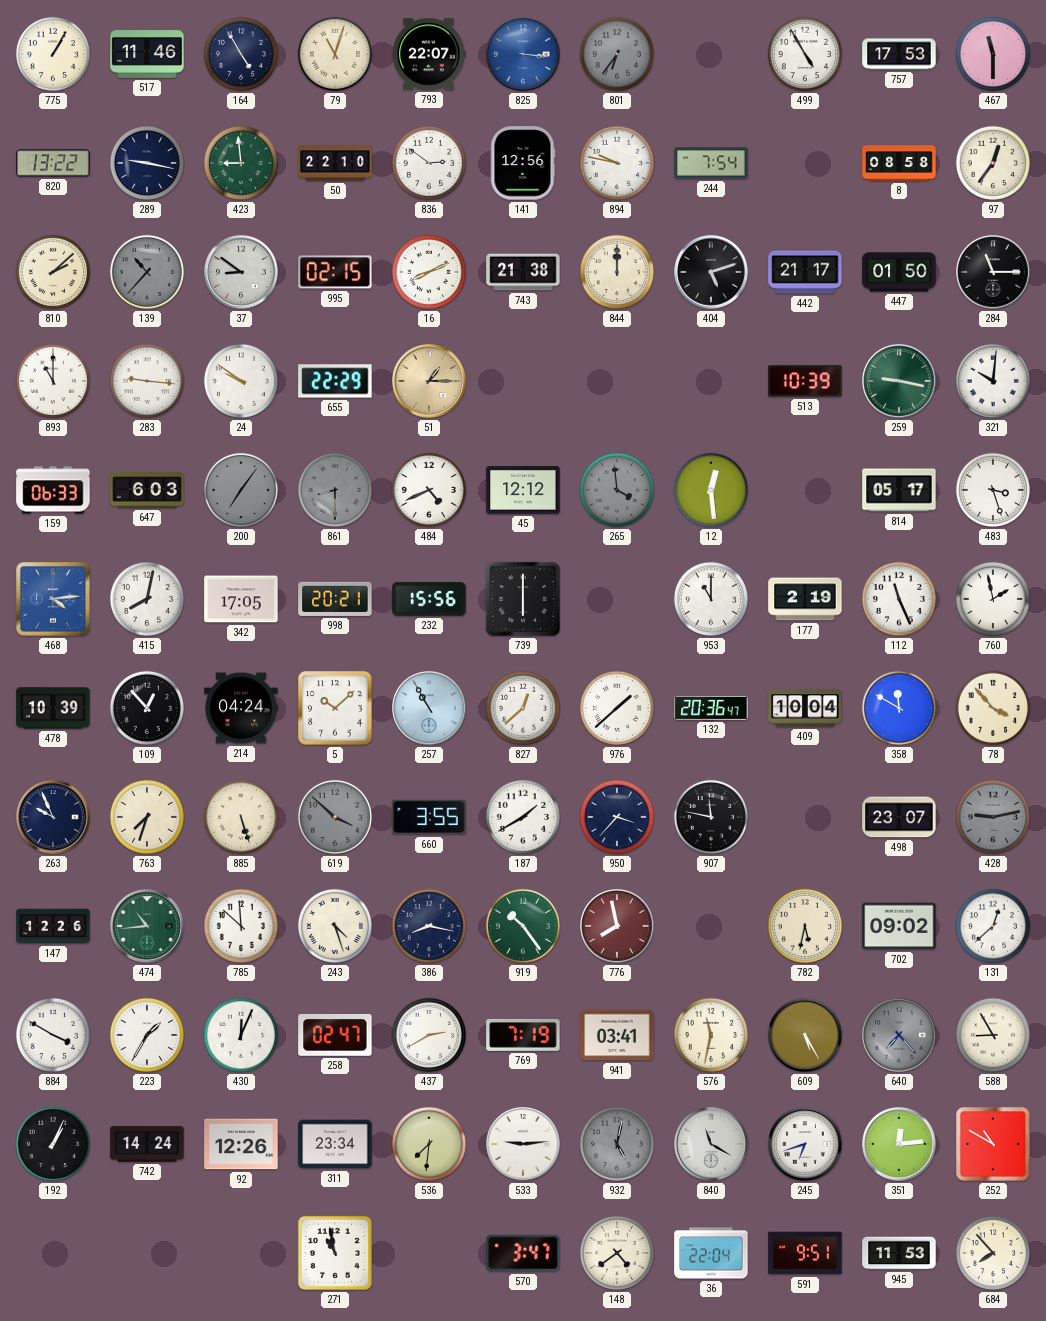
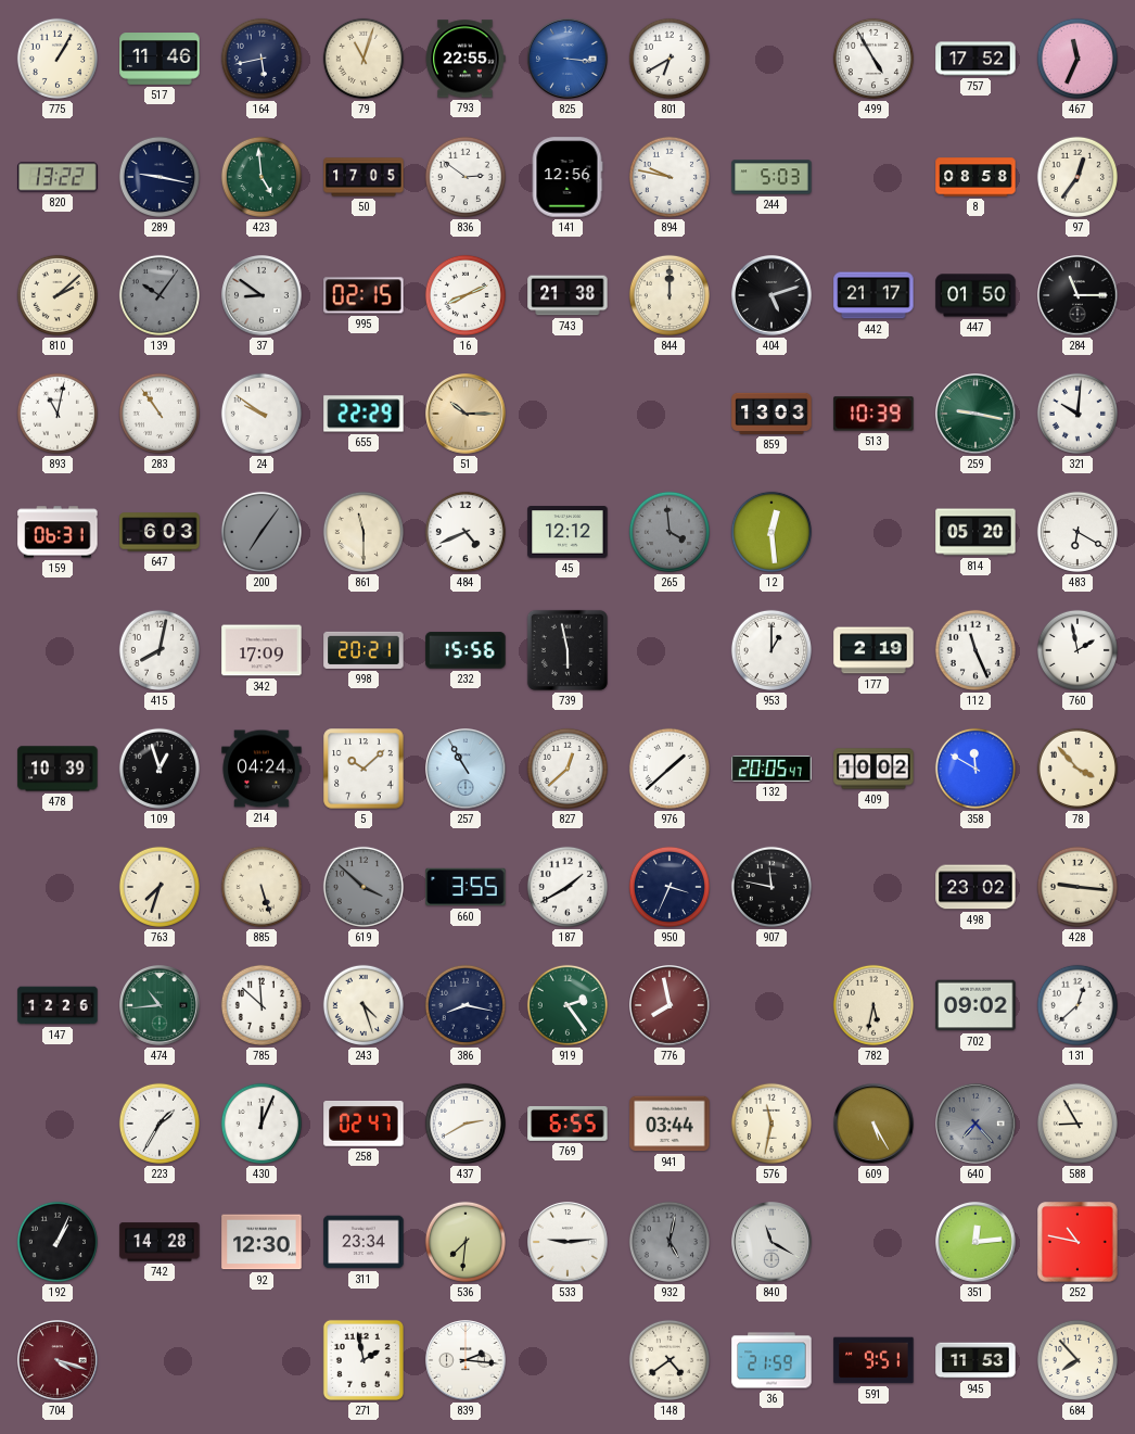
164: 4:55 -> 5:43
793: 22:07 -> 22:55
801: 6:36 -> 6:40
801 dial: grey -> white
757: 17:53 -> 17:52
467: 11:30 -> 11:34
423: 8:59 -> 4:59
50: 22:10 -> 17:05
244: 7:54 -> 5:03
139: 10:37 -> 10:06
893: 11:00 -> 11:02
283: 9:16 -> 10:54
51: 1:15 -> 10:15
859: none -> 13:03
159: 06:33 -> 06:31
861: 8:30 -> 11:30
861 dial: grey -> cream
814: 05:17 -> 05:20
483: 3:27 -> 6:20
468: 4:14 -> none
342: 17:05 -> 17:09
739: 6:00 -> 5:58
953: 11:00 -> 1:00
109: 12:53 -> 12:57
132: 20:36 -> 20:05
409: 10:04 -> 10:02
263: 9:56 -> none
950: 3:37 -> 3:34
498: 23:07 -> 23:02
428: 9:13 -> 9:16
428 dial: grey -> cream
919: 10:24 -> 2:24
884: 3:50 -> none
769: 7:19 -> 6:55
941: 03:41 -> 03:44
742: 14:24 -> 14:28
92: 12:26 -> 12:30
245: 6:42 -> none
252: 10:50 -> 10:47
704: none -> 4:18
271: 10:58 -> 1:58
839: none -> 2:16
570: 3:47 -> none
36: 22:04 -> 21:59
